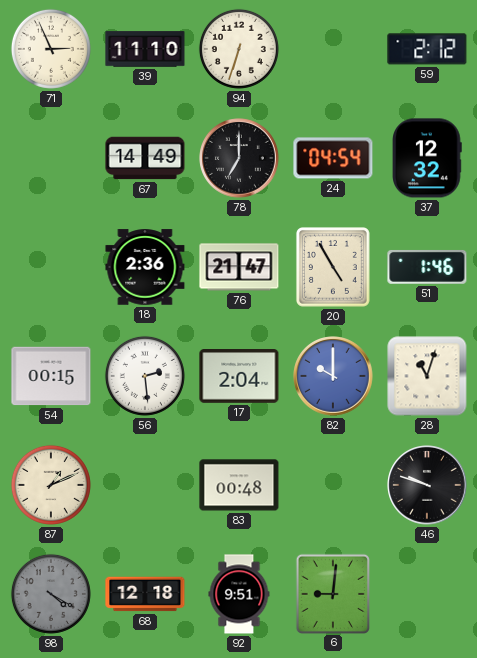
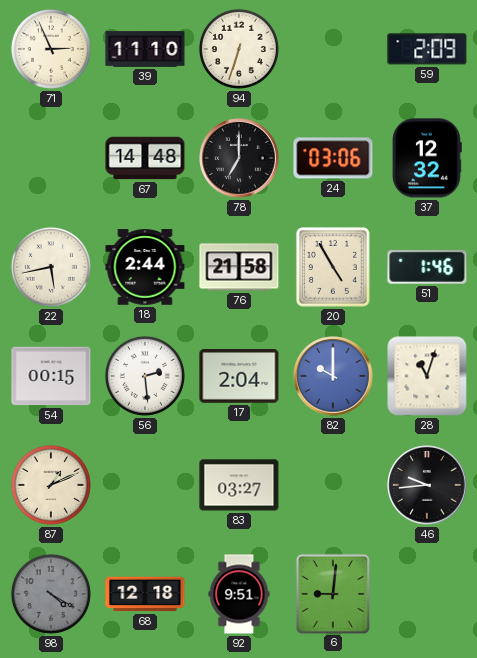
59: 2:12 -> 2:09
67: 14:49 -> 14:48
24: 04:54 -> 03:06
22: none -> 5:43
18: 2:36 -> 2:44
76: 21:47 -> 21:58
83: 00:48 -> 03:27
46: 9:48 -> 9:44
